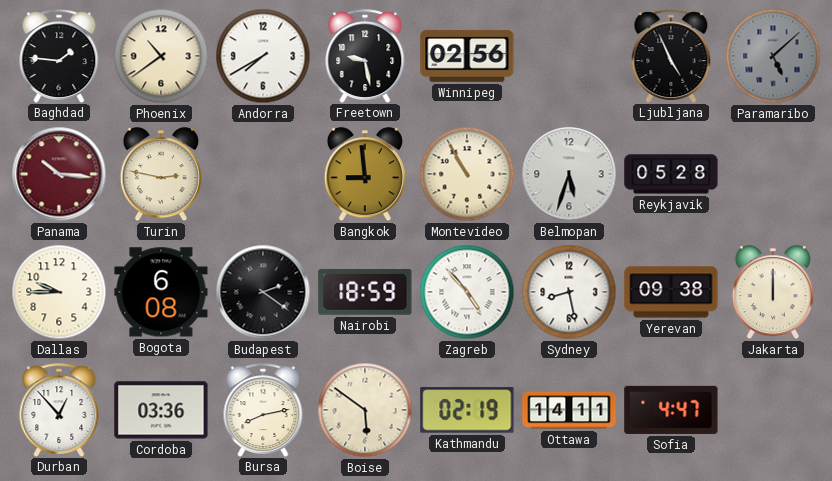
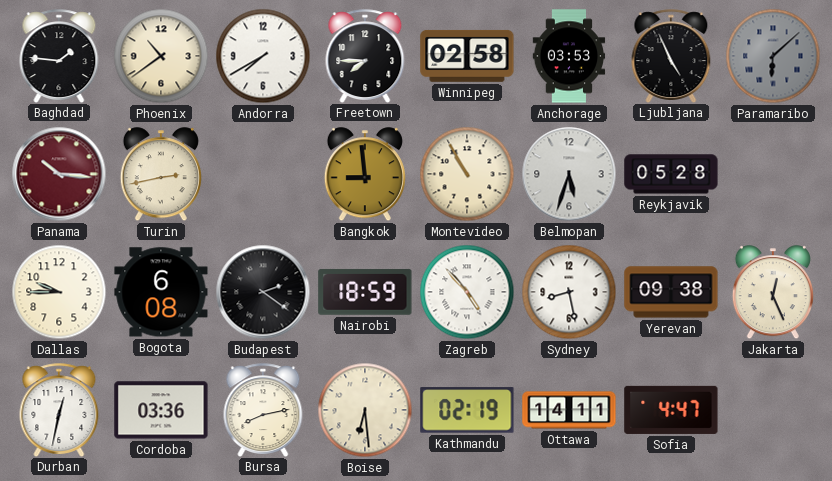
Freetown: 9:28 -> 7:45
Winnipeg: 02:56 -> 02:58
Anchorage: none -> 03:53
Paramaribo: 5:08 -> 6:08
Turin: 2:47 -> 2:43
Jakarta: 12:00 -> 12:26
Durban: 12:53 -> 12:32
Boise: 5:51 -> 6:29
